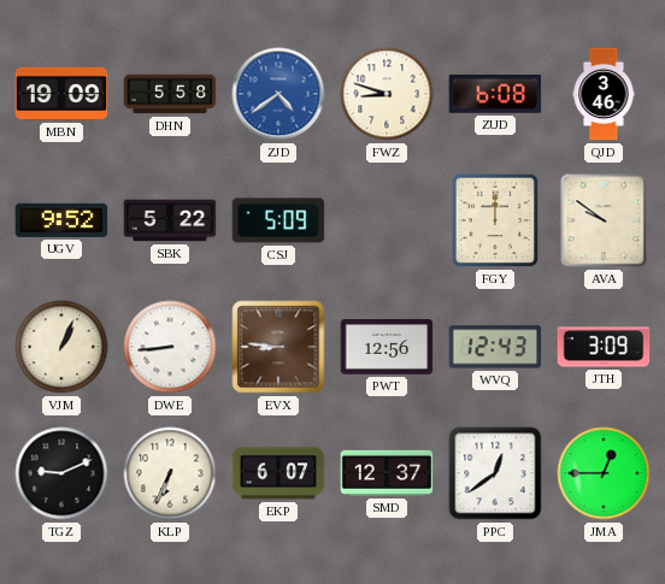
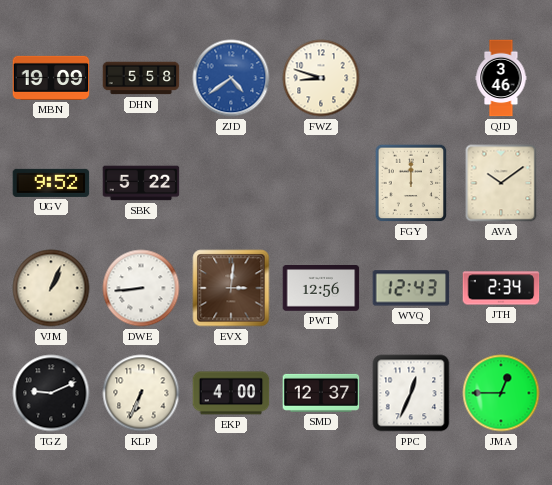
ZUD: 6:08 -> none
CSJ: 5:09 -> none
AVA: 9:51 -> 10:09
EVX: 8:46 -> 3:01
JTH: 3:09 -> 2:34
EKP: 6:07 -> 4:00
PPC: 12:39 -> 12:34
